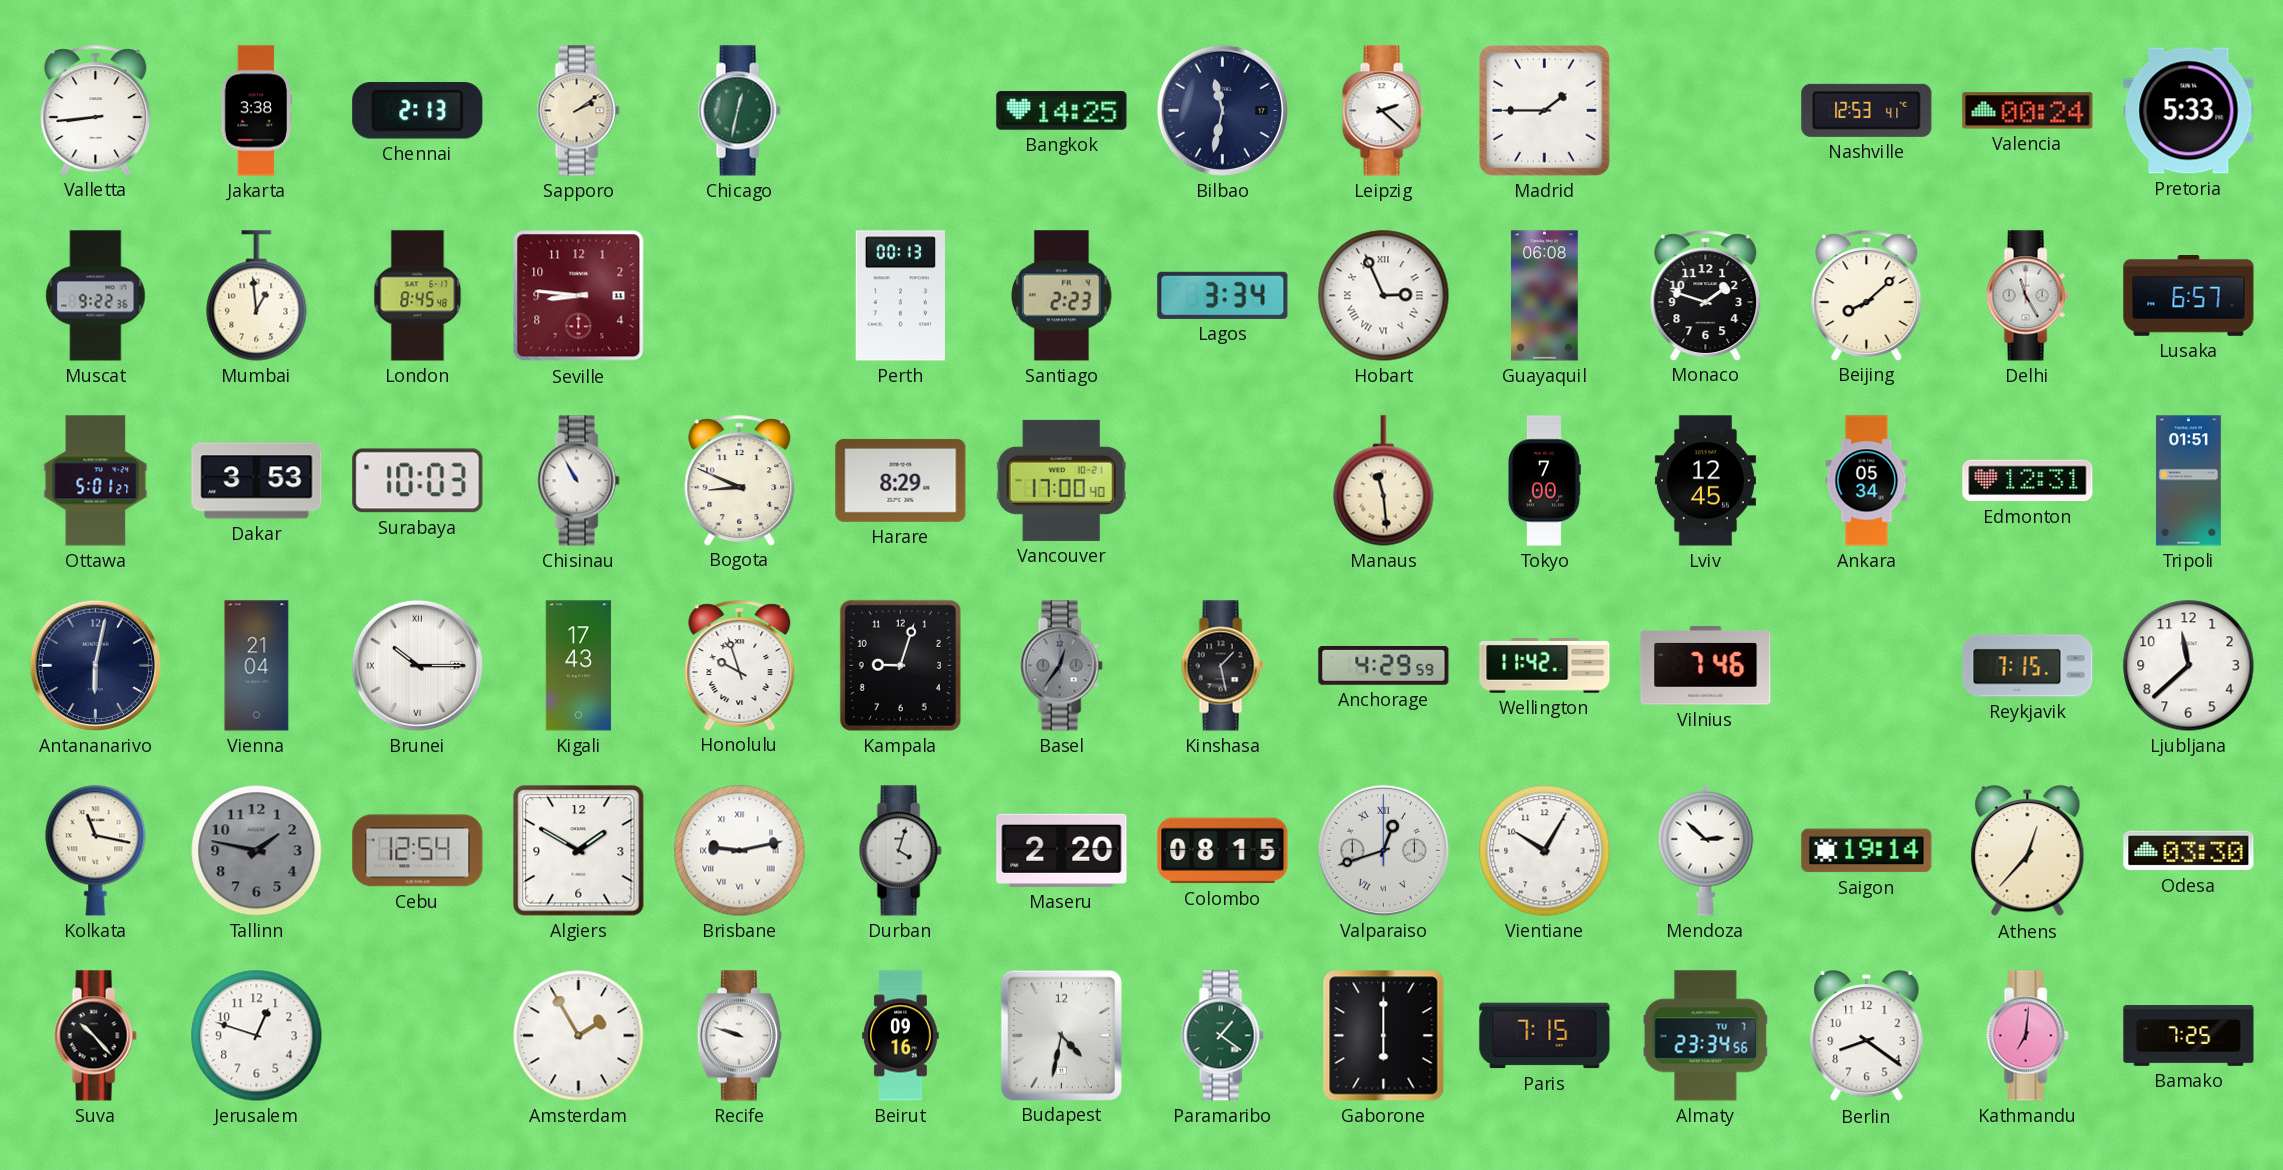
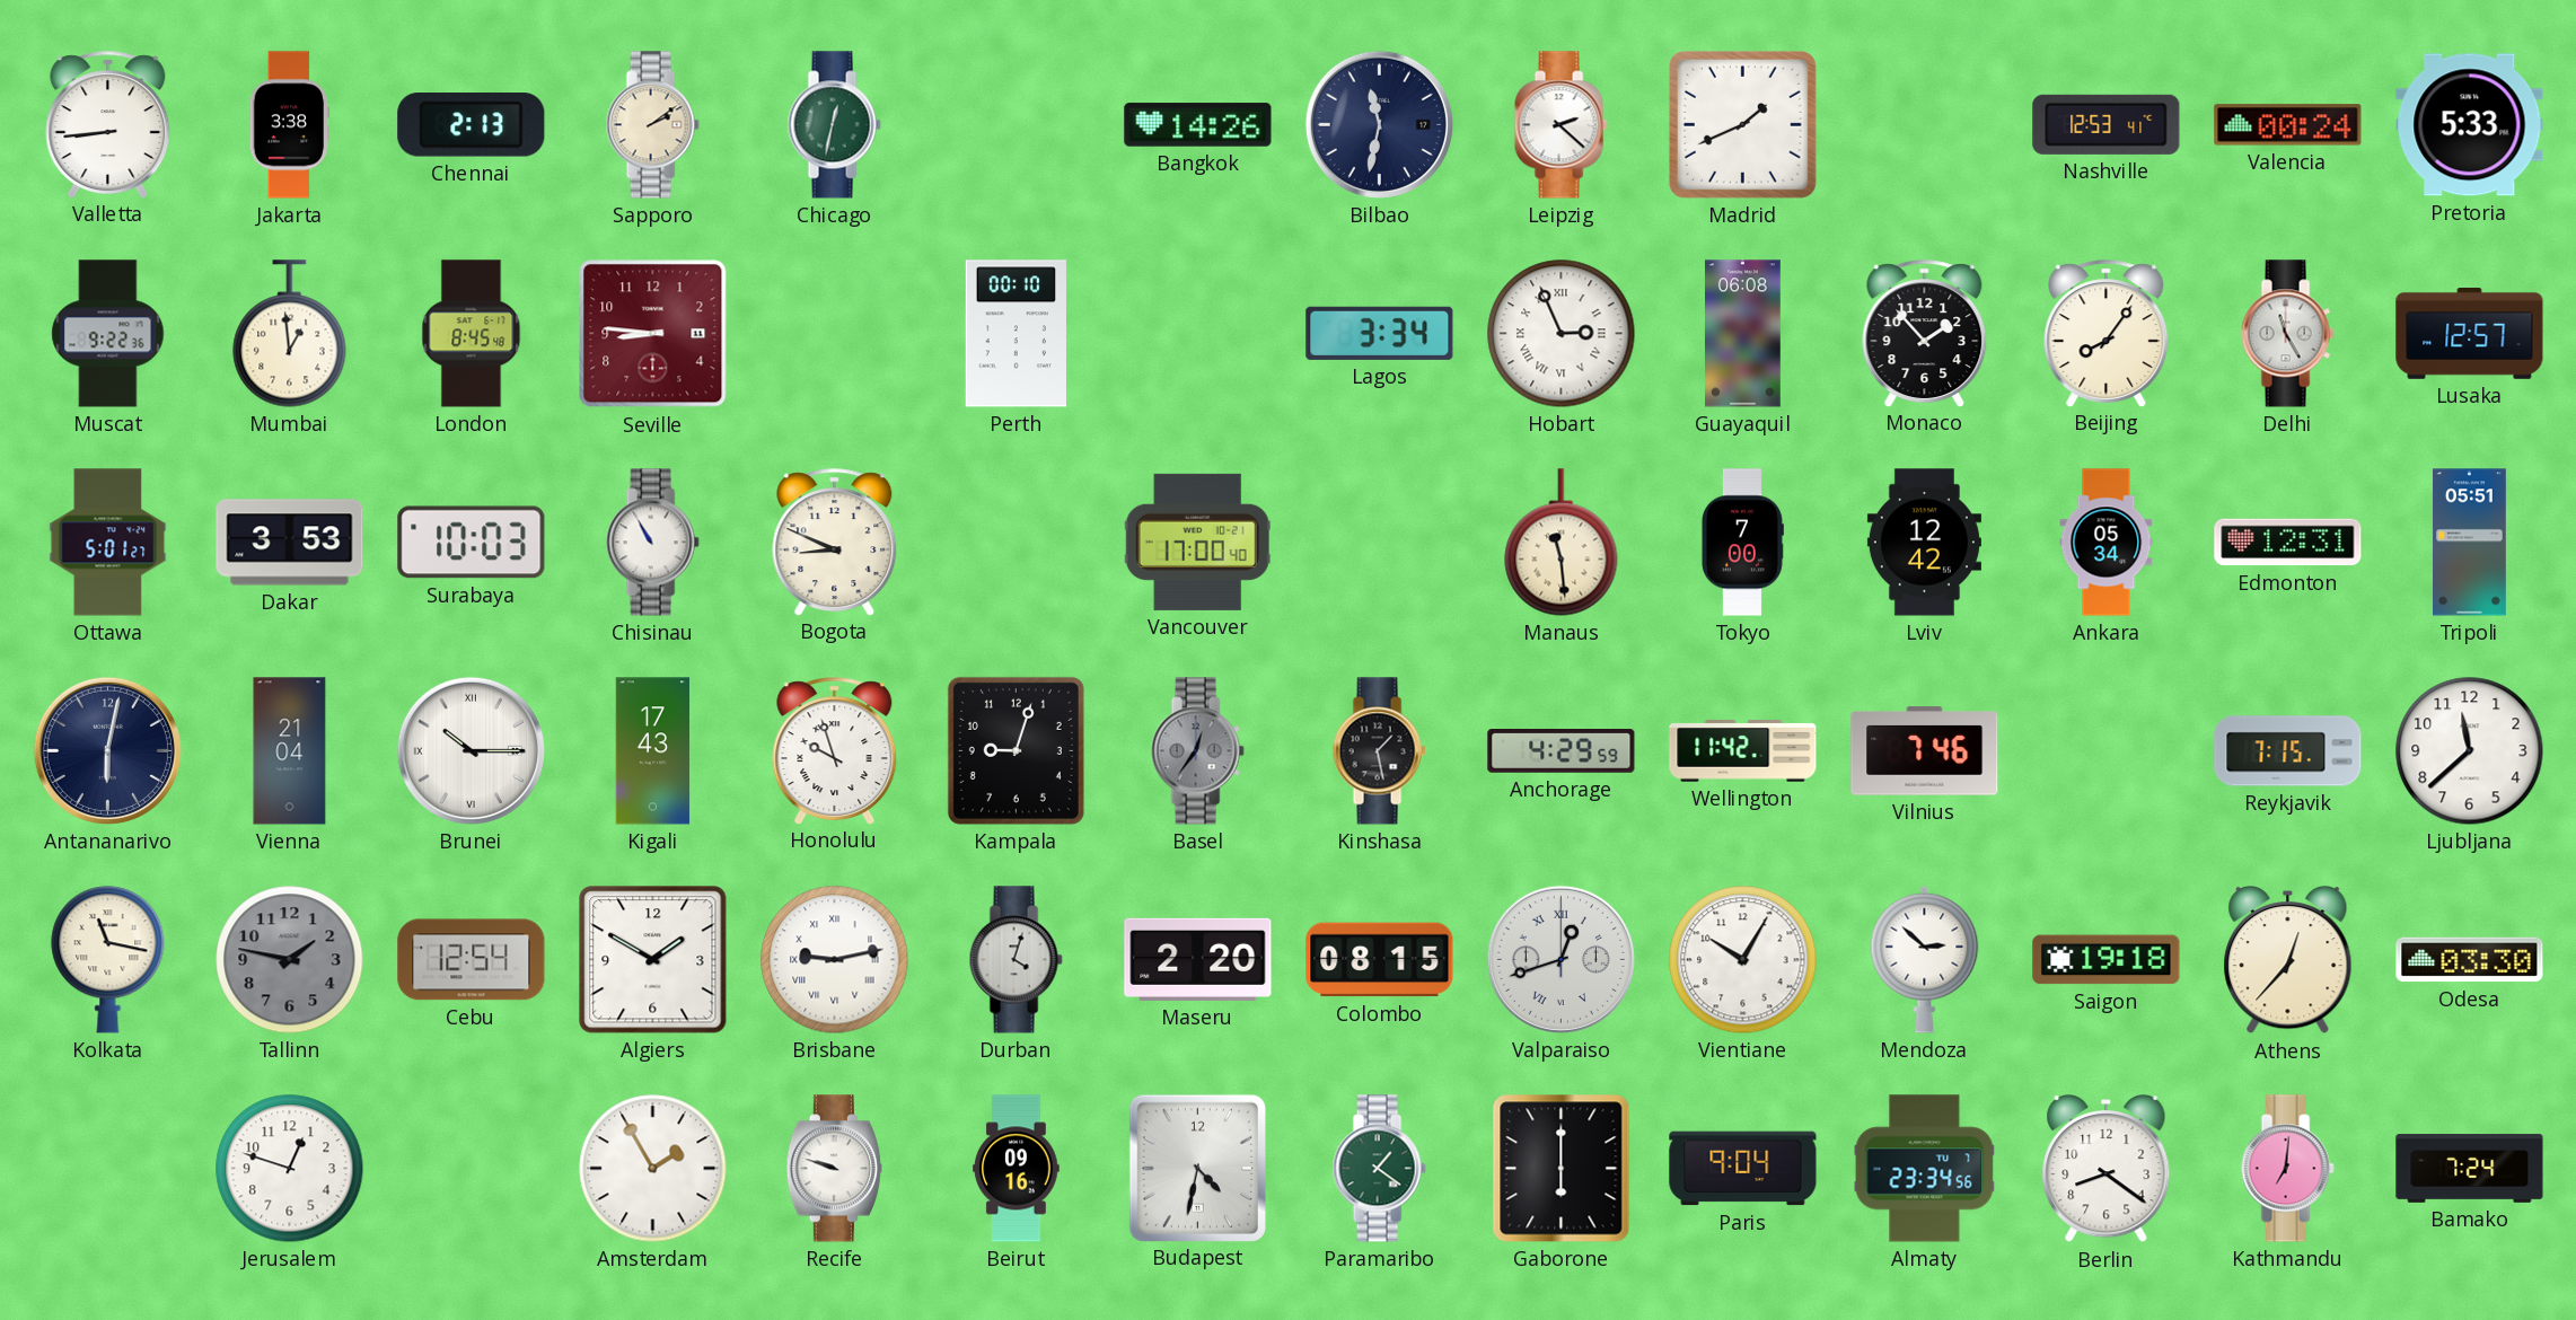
Bangkok: 14:25 -> 14:26
Madrid: 1:45 -> 1:41
Perth: 00:13 -> 00:10
Santiago: 2:23 -> none
Monaco: 1:48 -> 1:53
Beijing: 8:08 -> 8:06
Lusaka: 6:57 -> 12:57
Harare: 8:29 -> none
Lviv: 12:45 -> 12:42
Tripoli: 01:51 -> 05:51
Saigon: 19:14 -> 19:18
Suva: 10:23 -> none
Paris: 7:15 -> 9:04
Bamako: 7:25 -> 7:24
